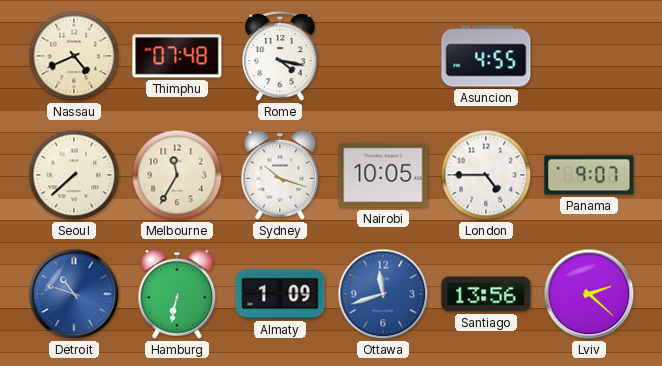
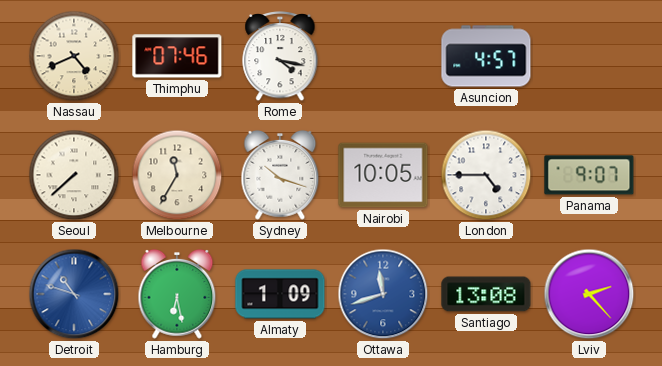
Thimphu: 07:48 -> 07:46
Asuncion: 4:55 -> 4:57
Hamburg: 6:32 -> 6:28
Santiago: 13:56 -> 13:08
Lviv: 2:22 -> 2:23
